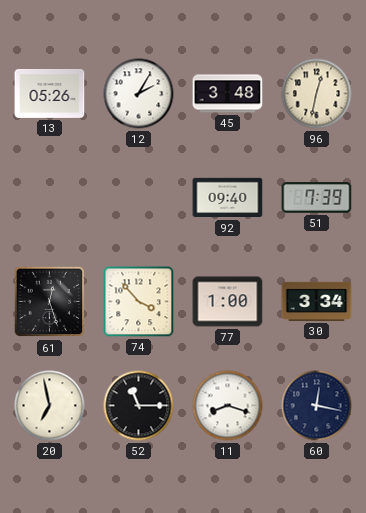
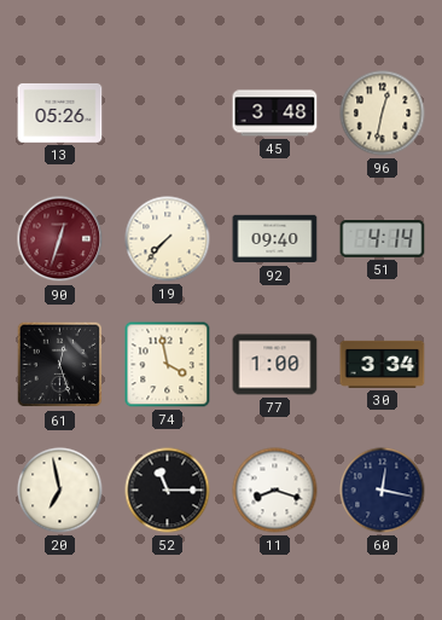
12: 2:05 -> none
90: none -> 12:33
19: none -> 7:37
51: 7:39 -> 4:14
74: 3:53 -> 3:58
